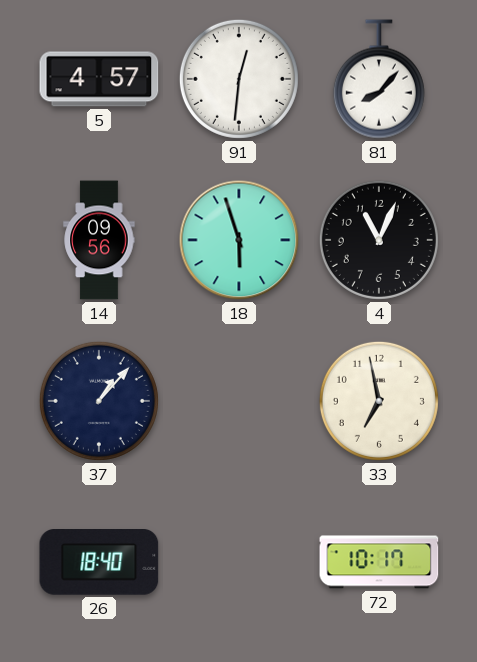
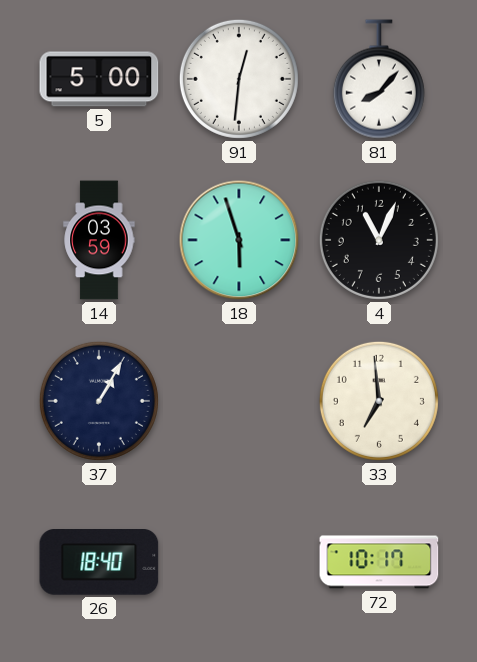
5: 4:57 -> 5:00
14: 09:56 -> 03:59
37: 1:07 -> 1:05
33: 6:58 -> 6:59
